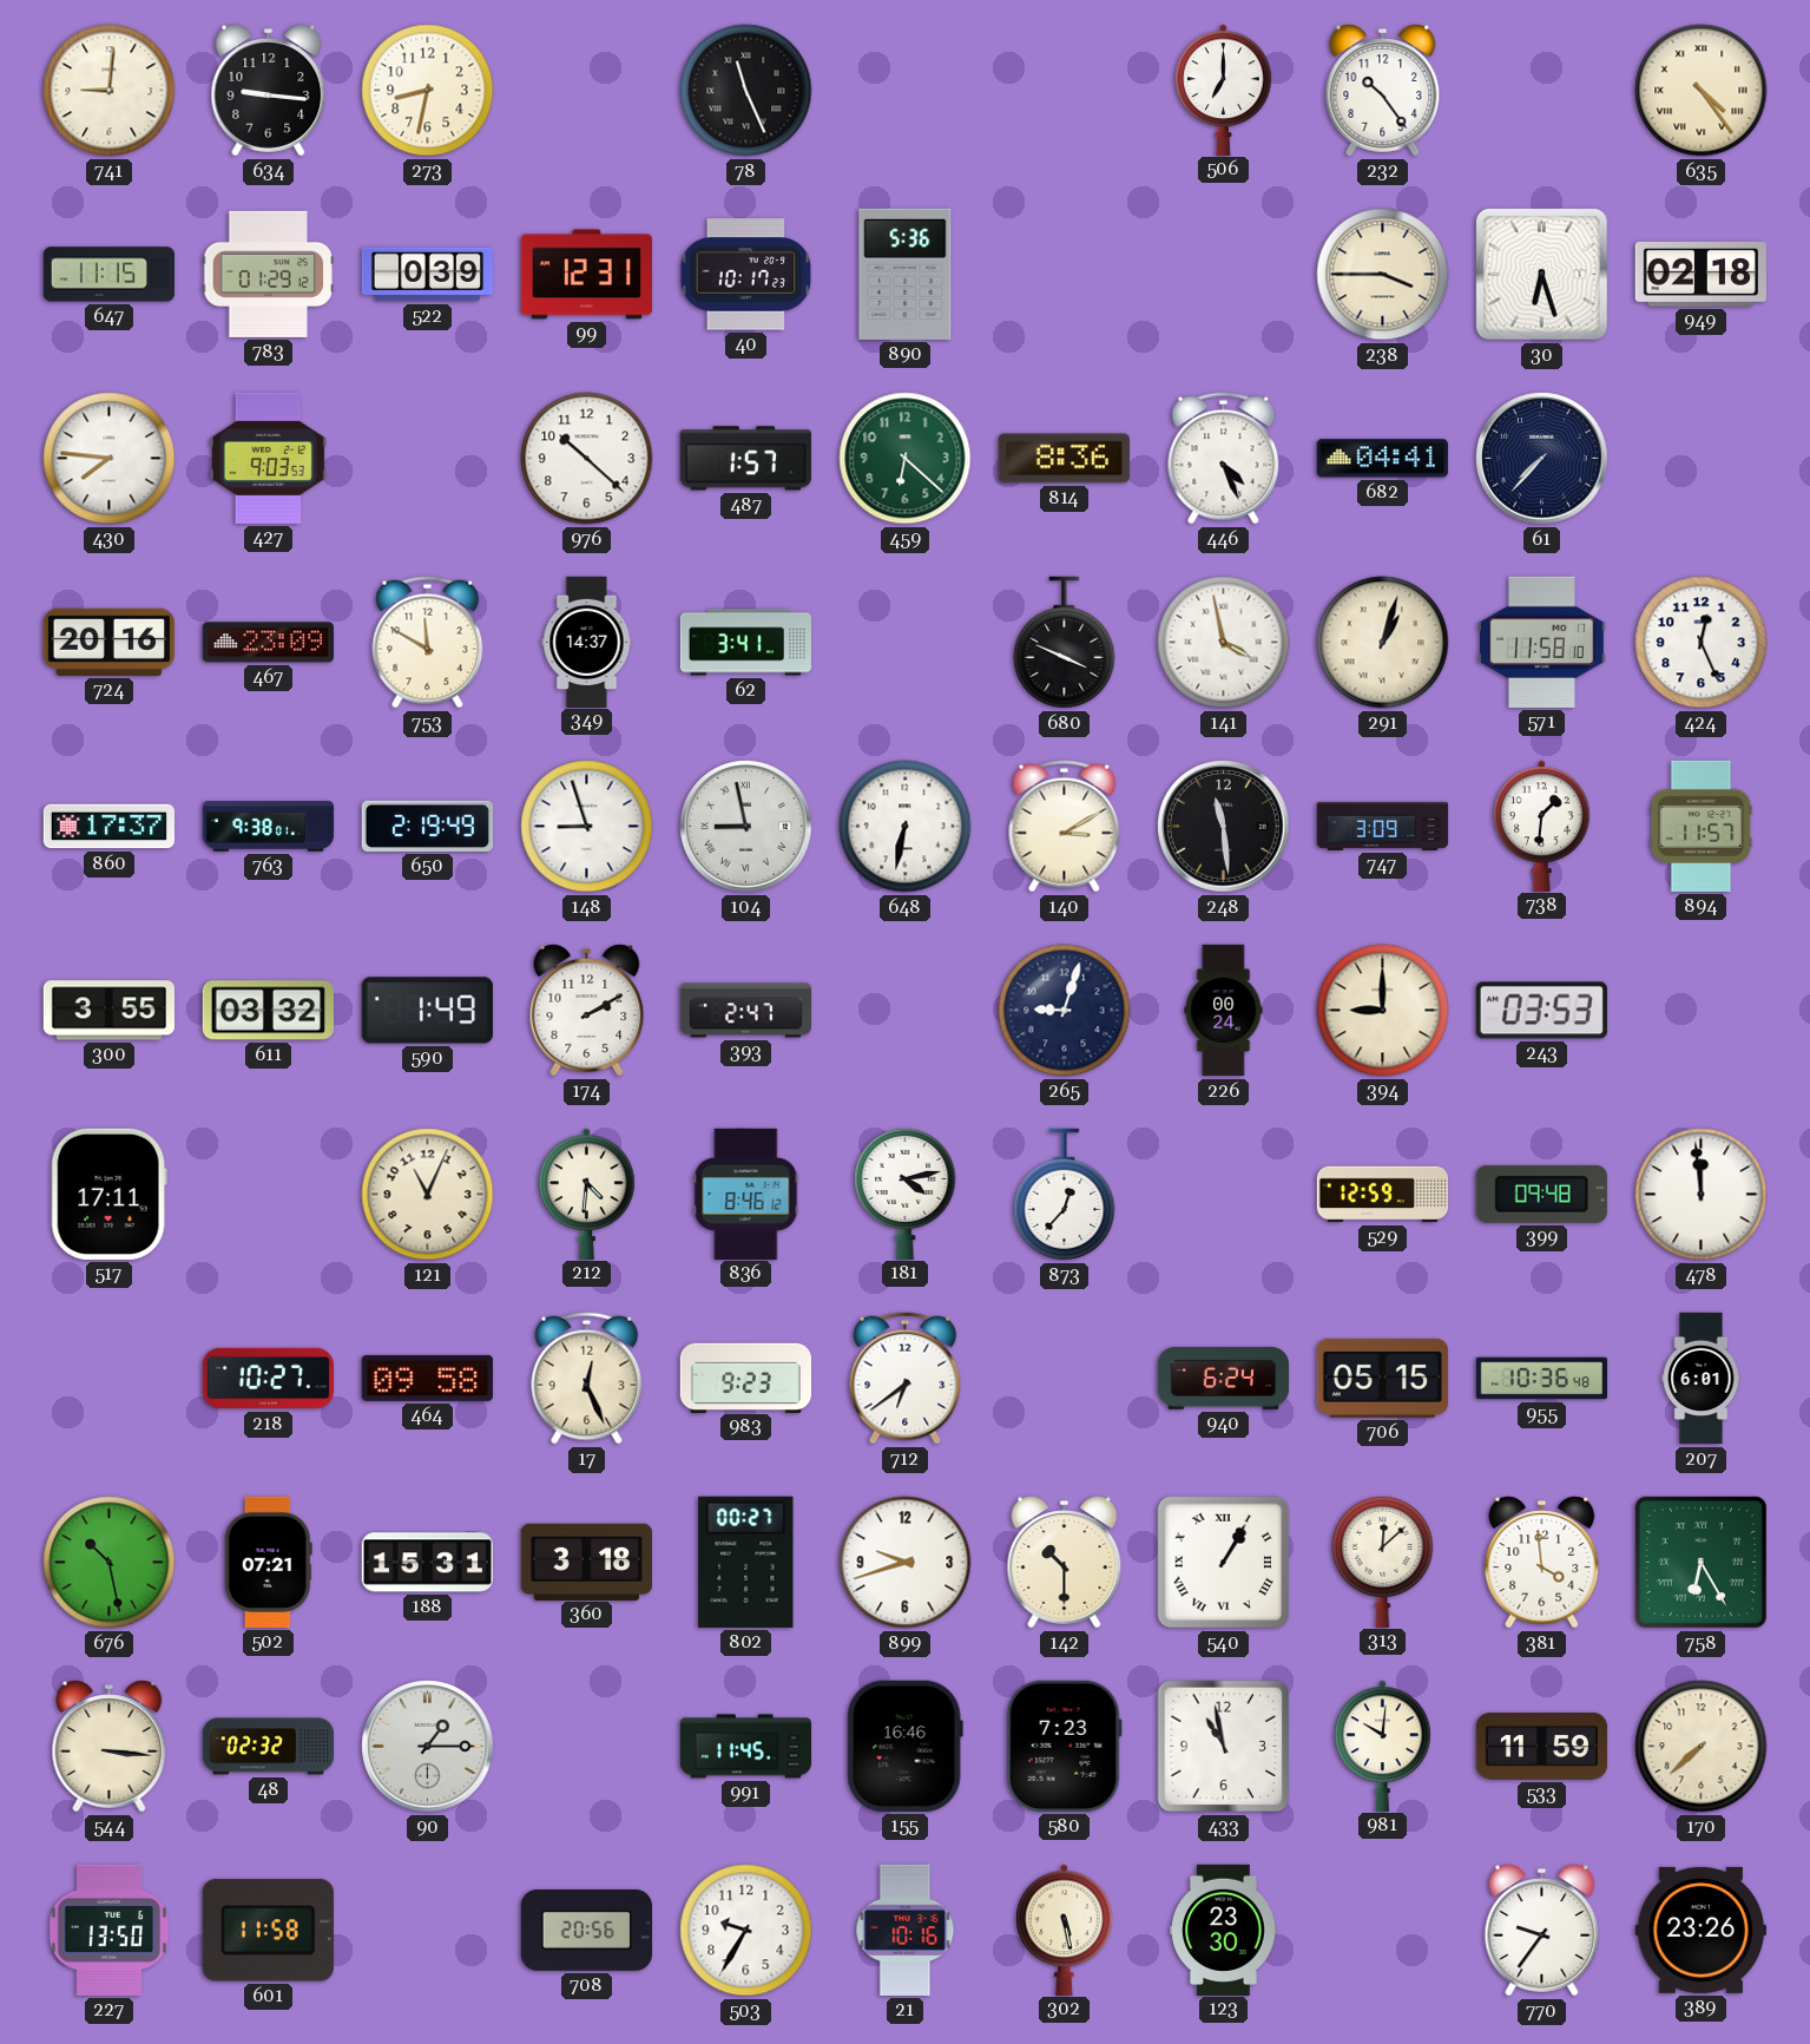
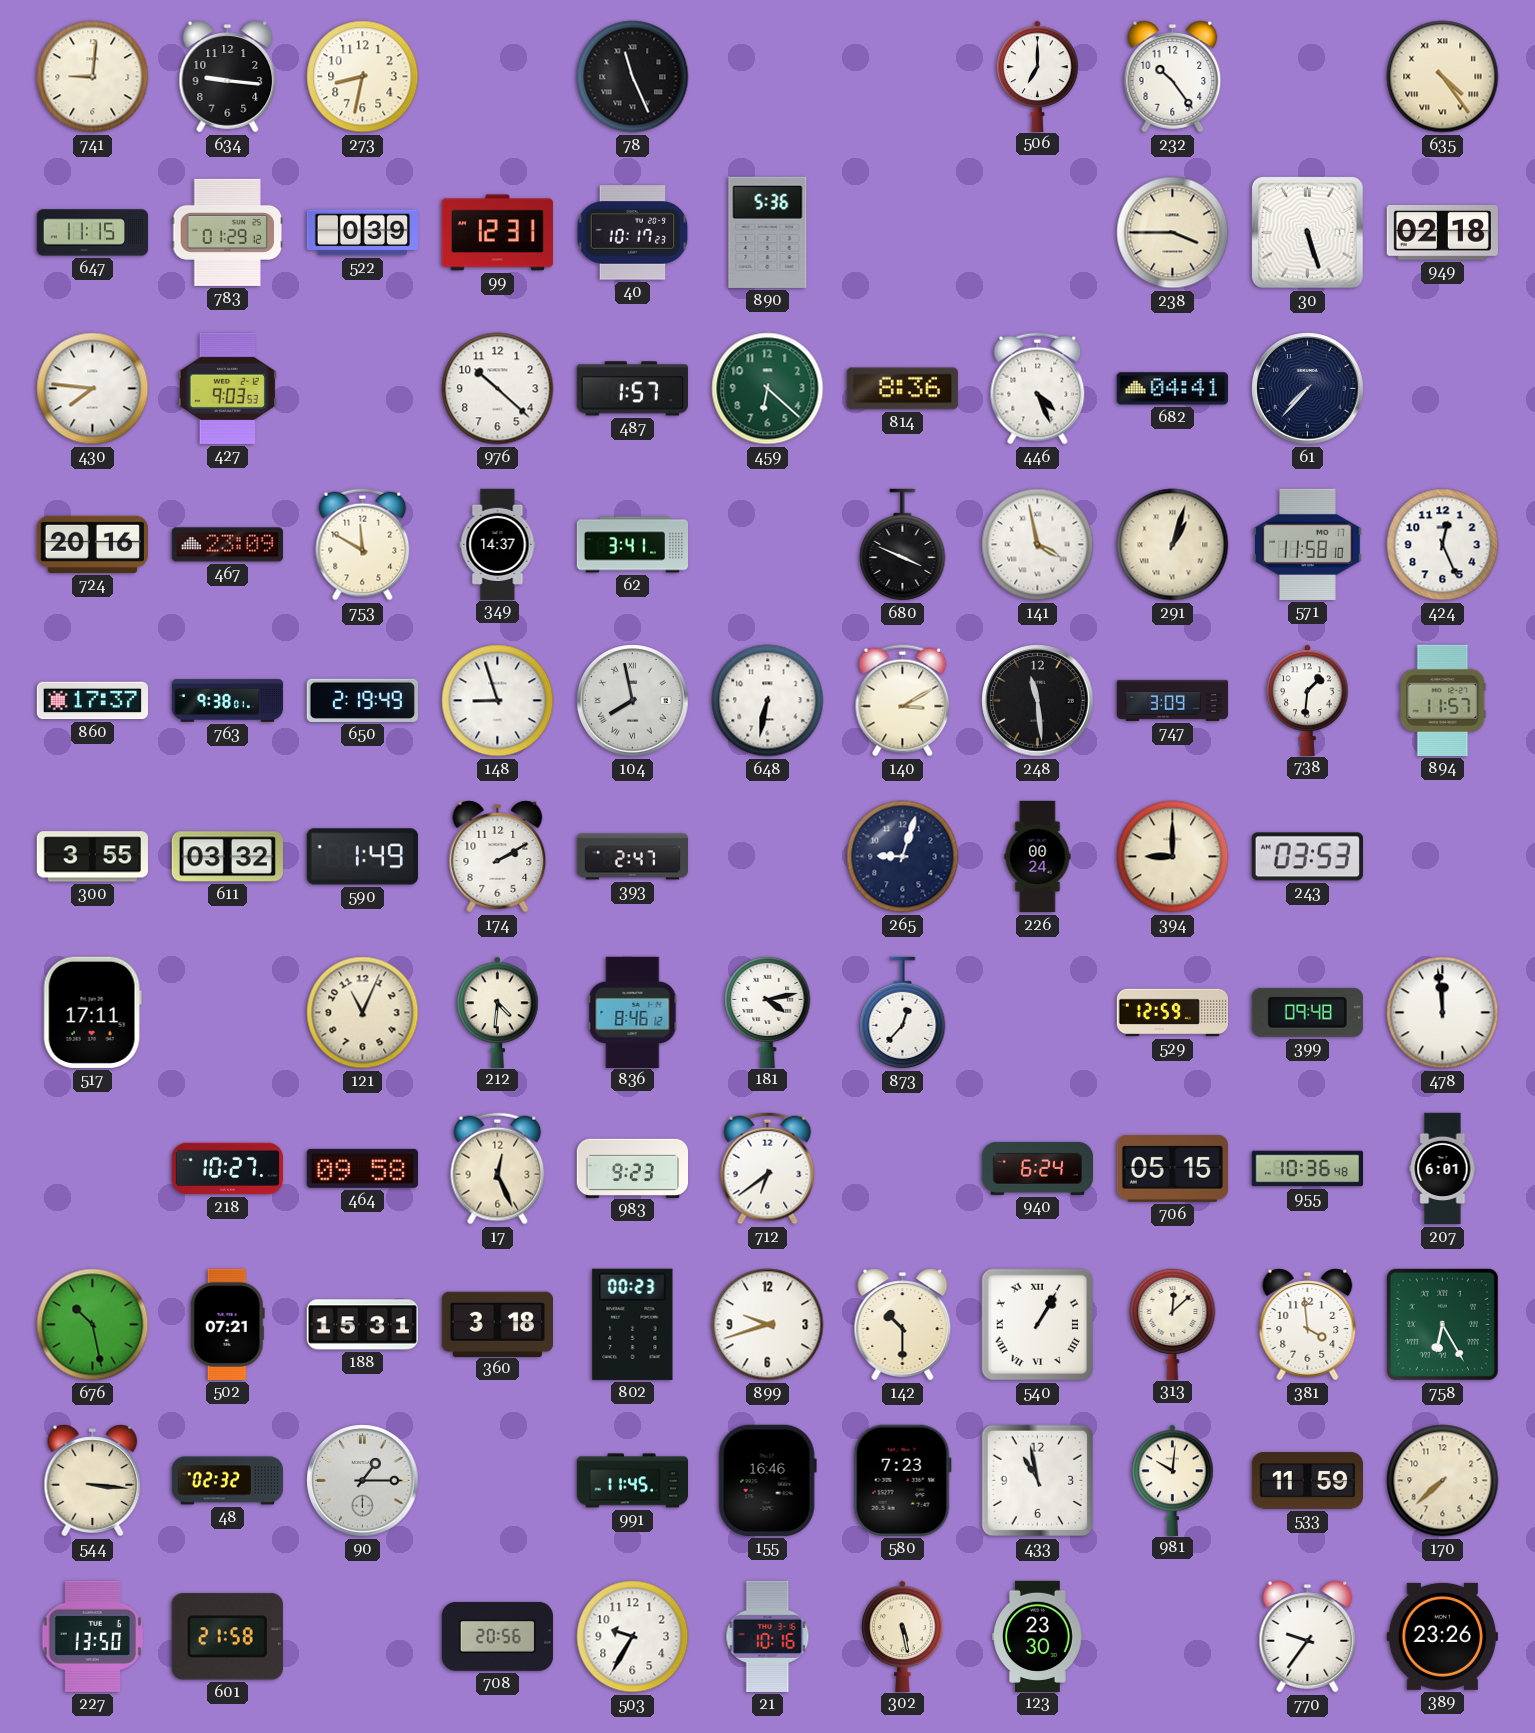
30: 6:27 -> 5:27
104: 8:58 -> 7:58
802: 00:27 -> 00:23
601: 11:58 -> 21:58
